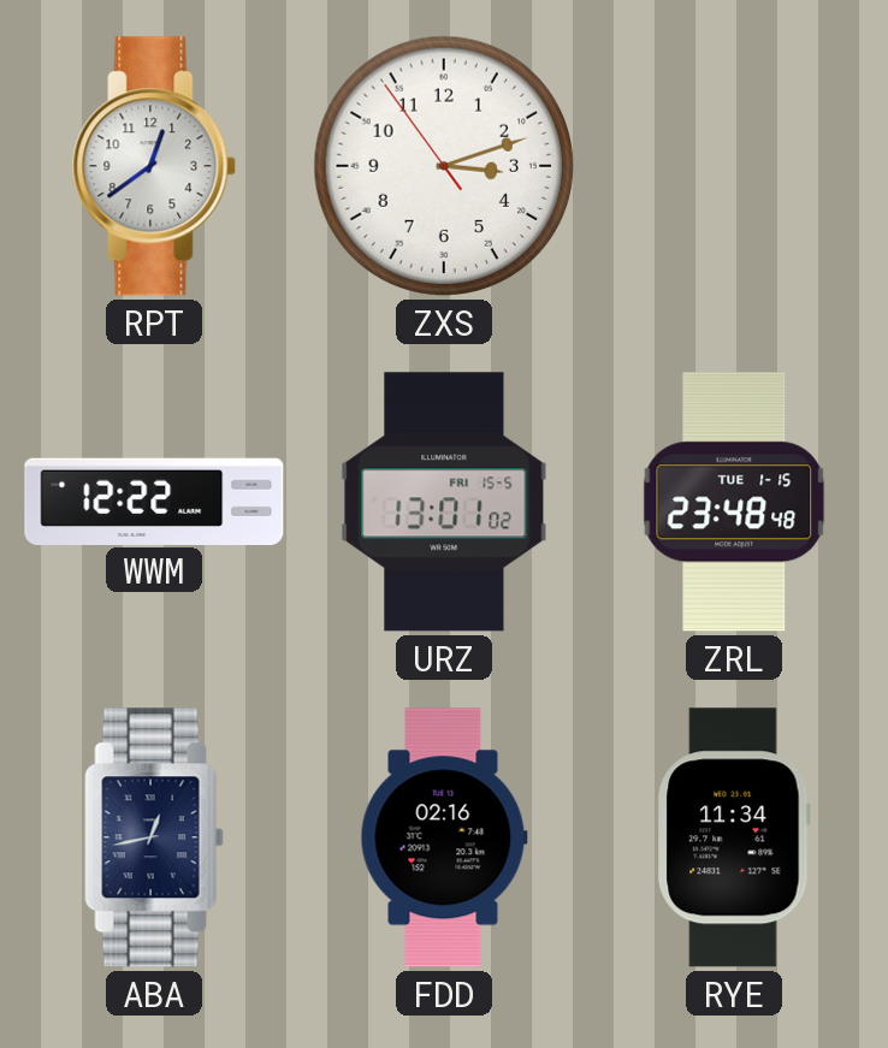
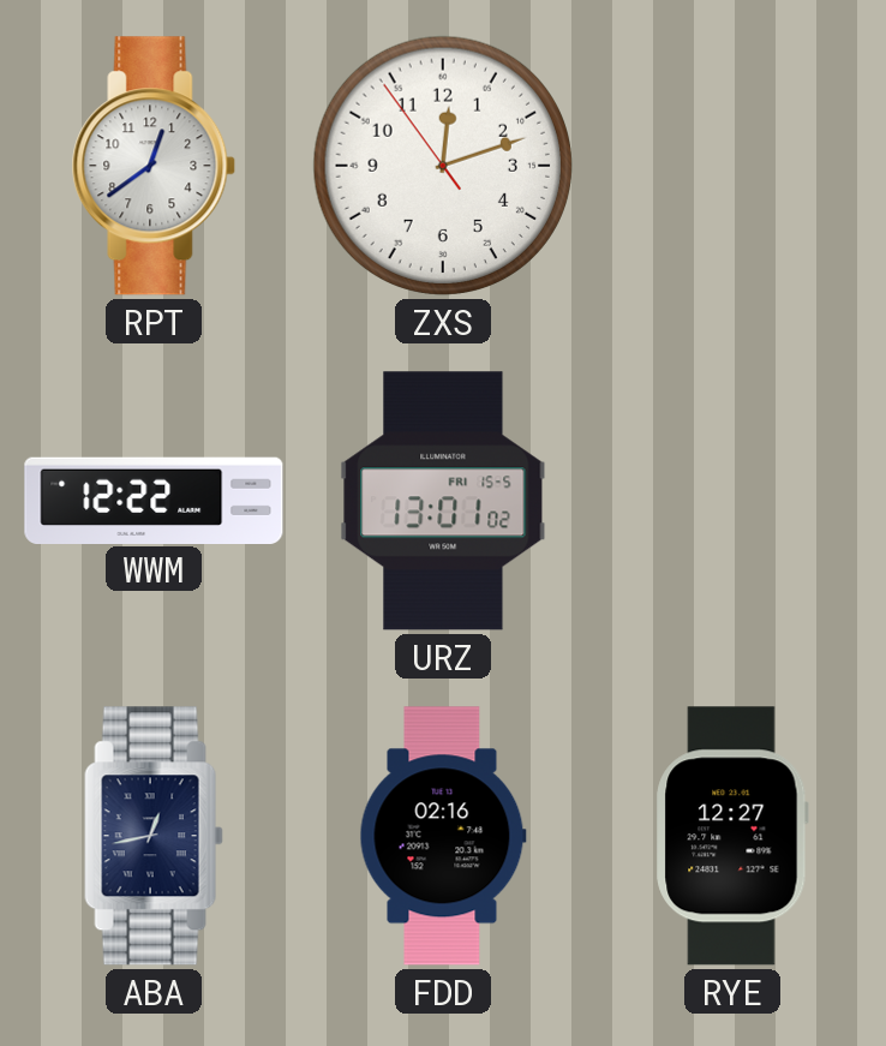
ZXS: 3:11 -> 12:11
ZRL: 23:48 -> none
RYE: 11:34 -> 12:27
